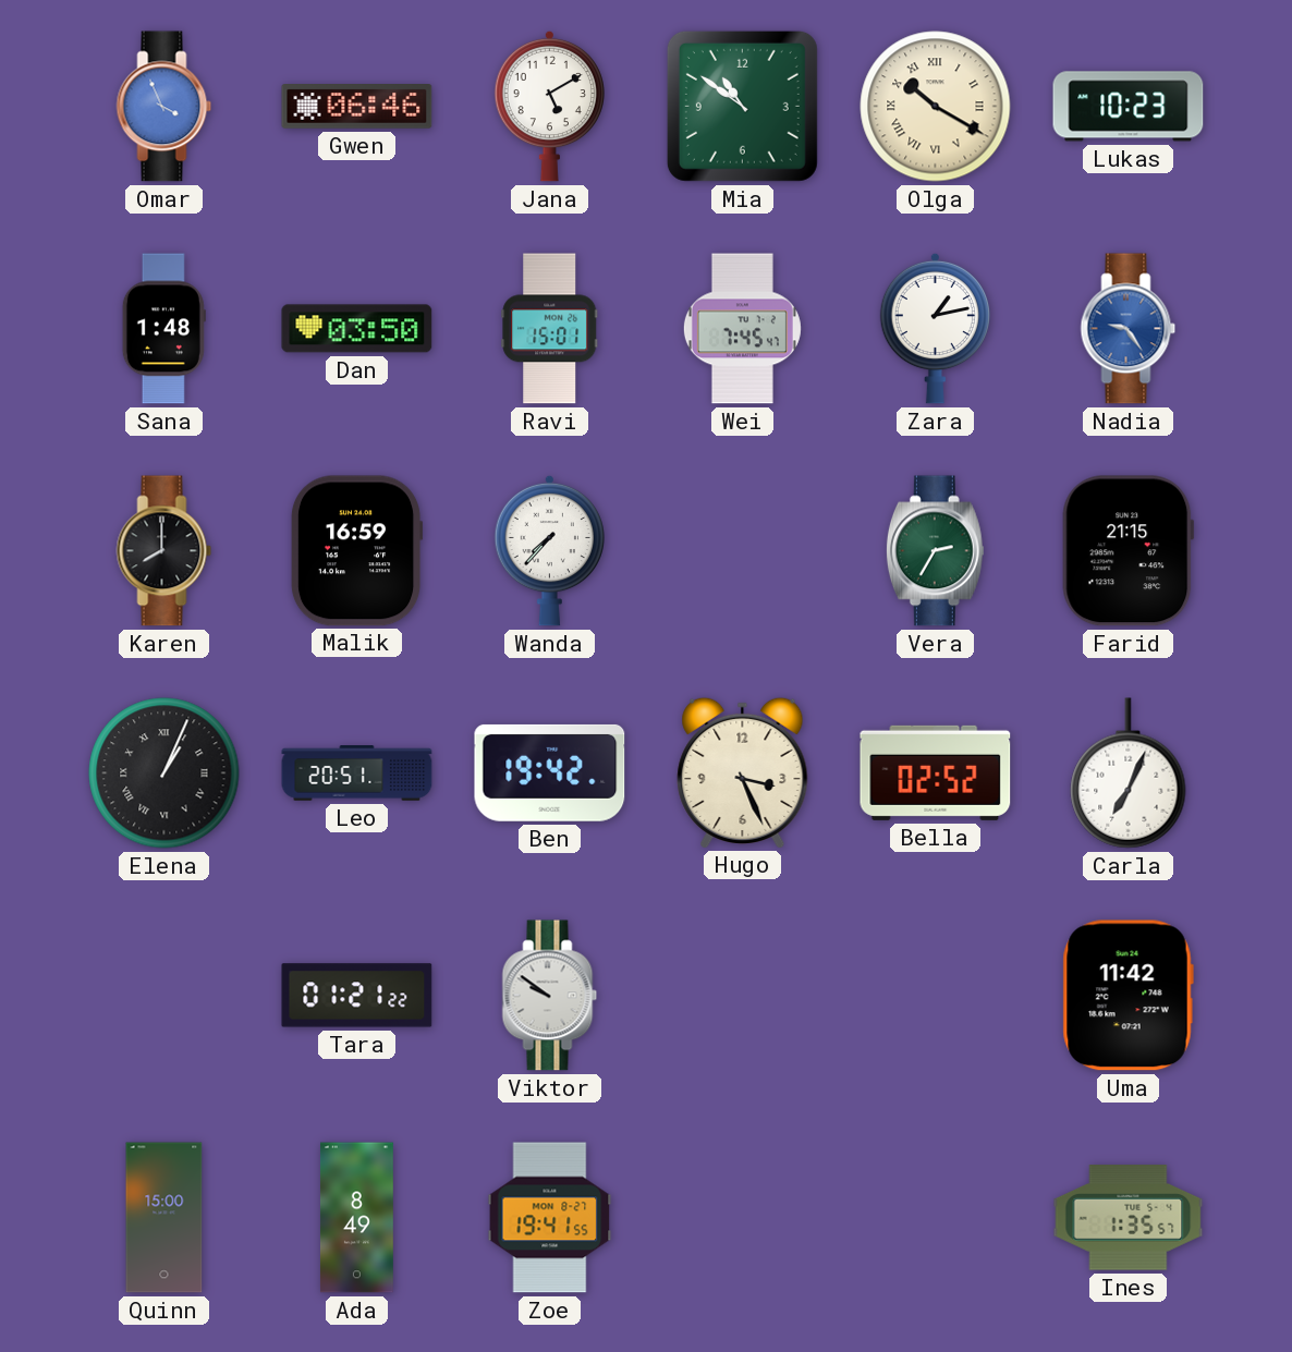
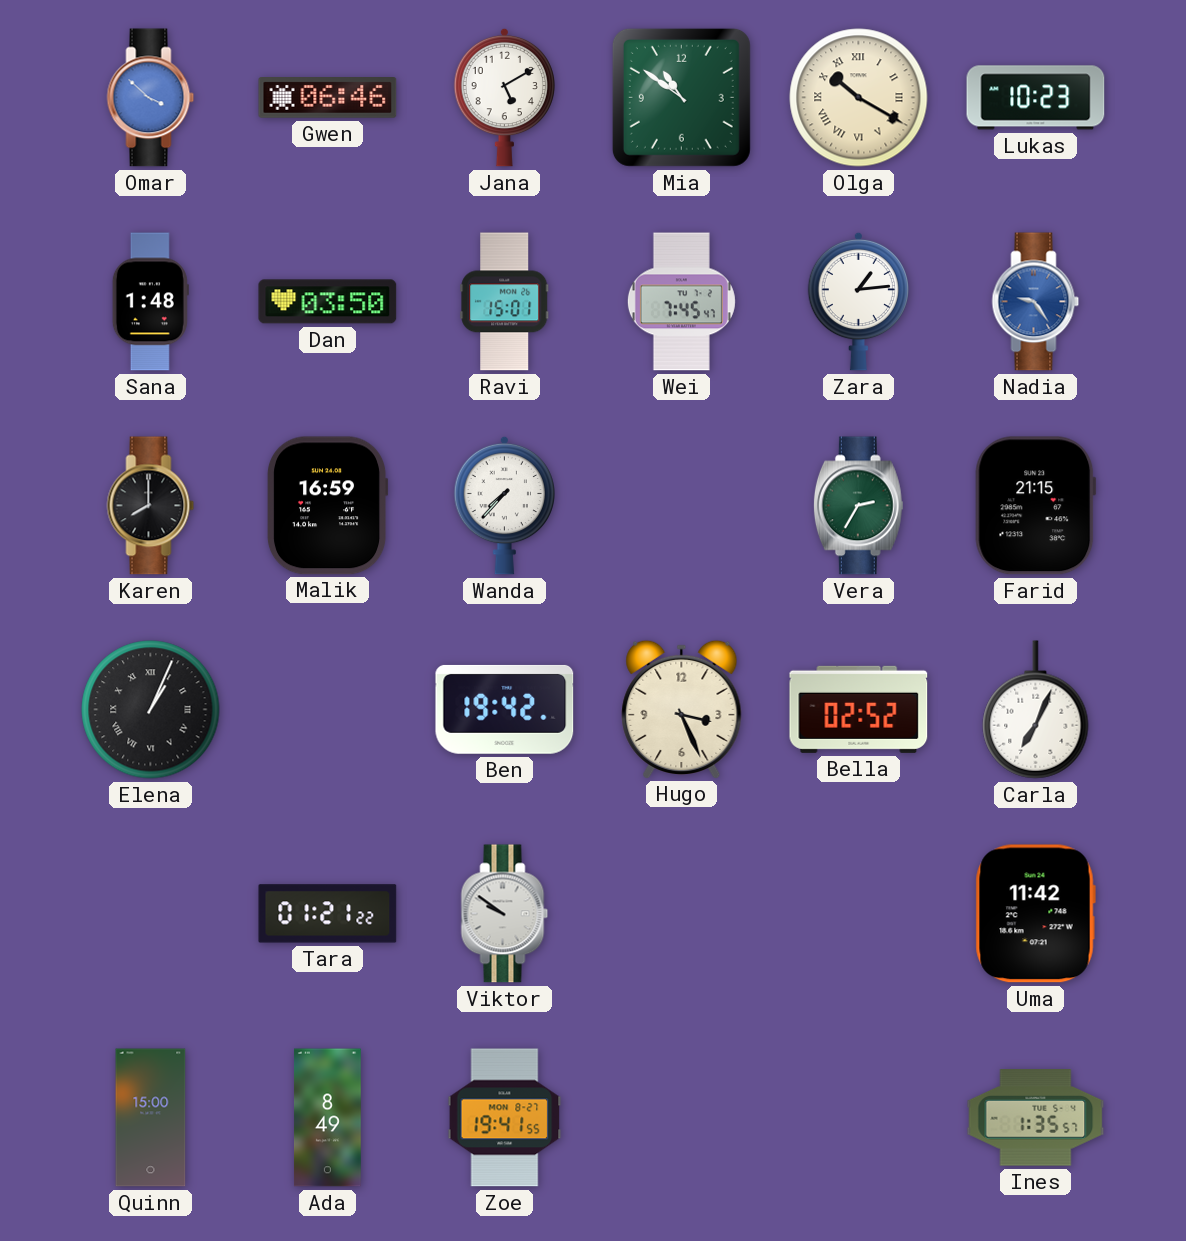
Omar: 3:56 -> 3:52
Zara: 1:13 -> 1:14
Leo: 20:51 -> none
